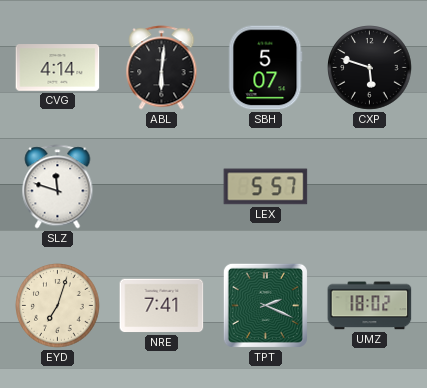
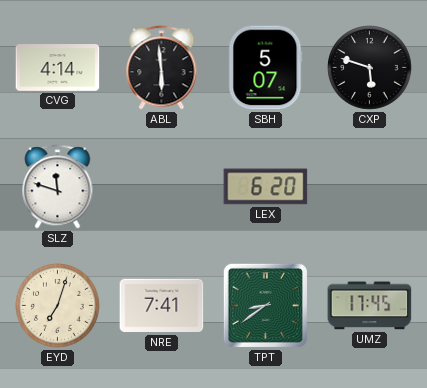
ABL: 6:01 -> 5:59
LEX: 5:57 -> 6:20
TPT: 2:19 -> 8:39
UMZ: 18:02 -> 17:45
